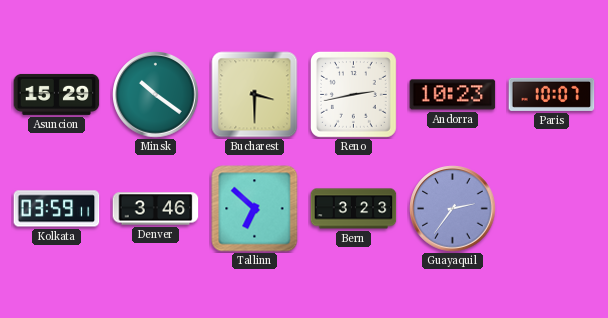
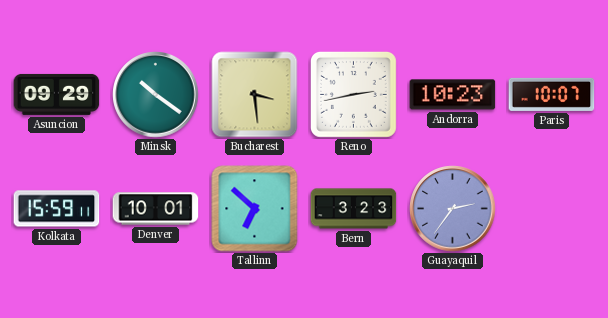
Asuncion: 15:29 -> 09:29
Bucharest: 3:30 -> 3:29
Kolkata: 03:59 -> 15:59
Denver: 3:46 -> 10:01
